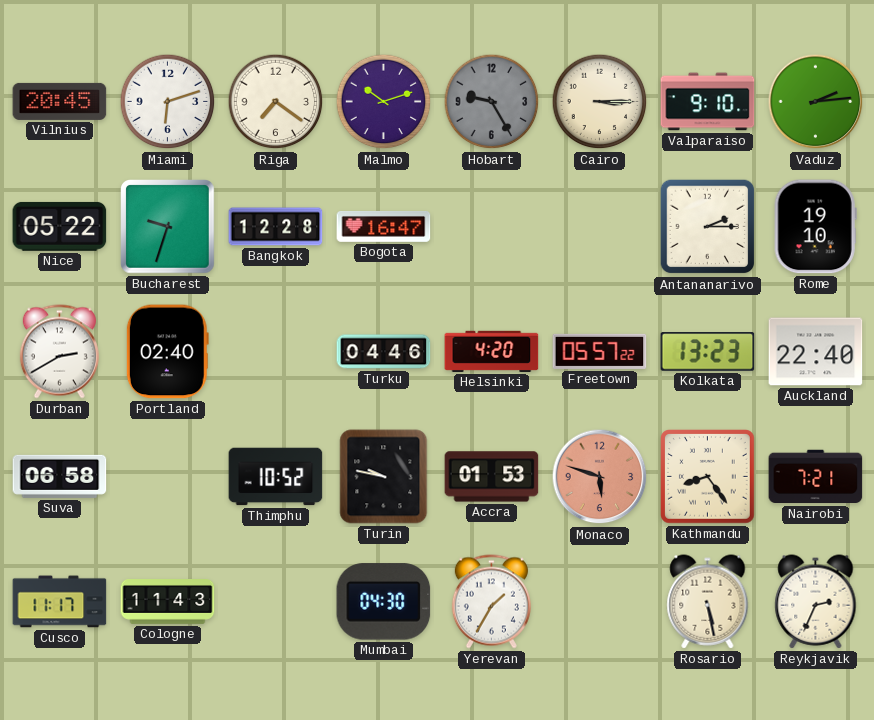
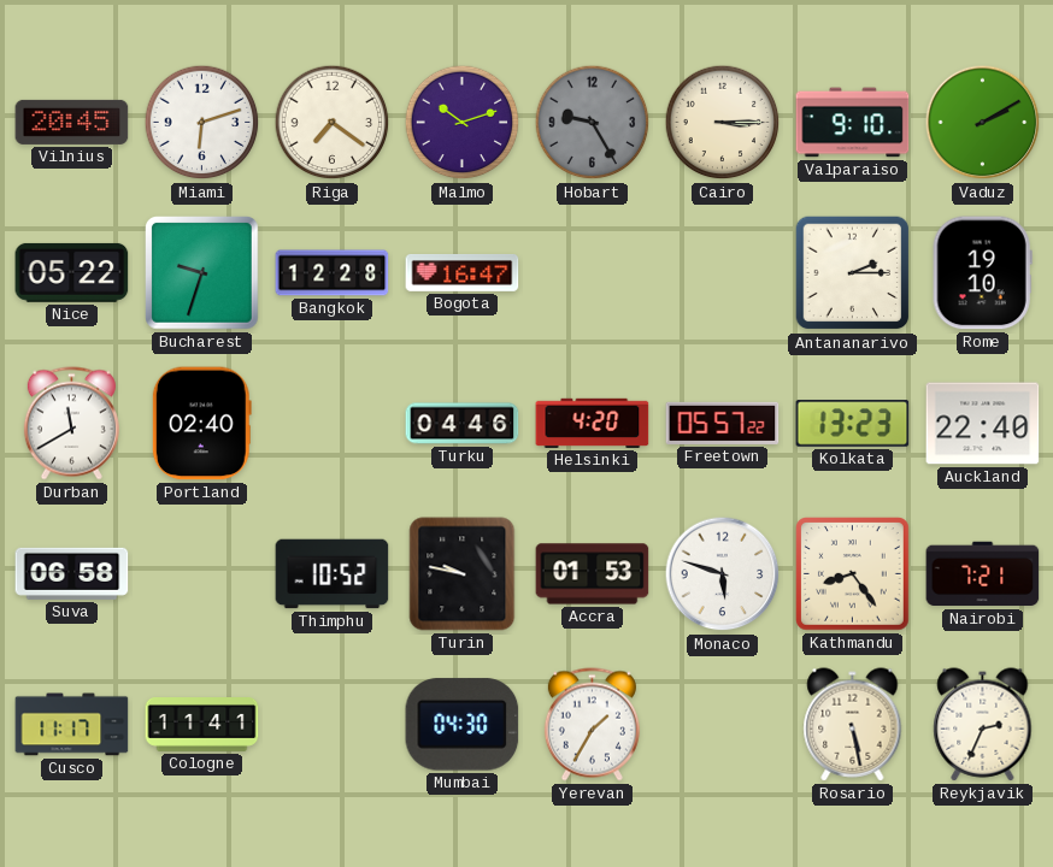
Vaduz: 2:14 -> 2:10
Durban: 2:40 -> 11:40
Monaco dial: salmon -> white
Cologne: 11:43 -> 11:41
